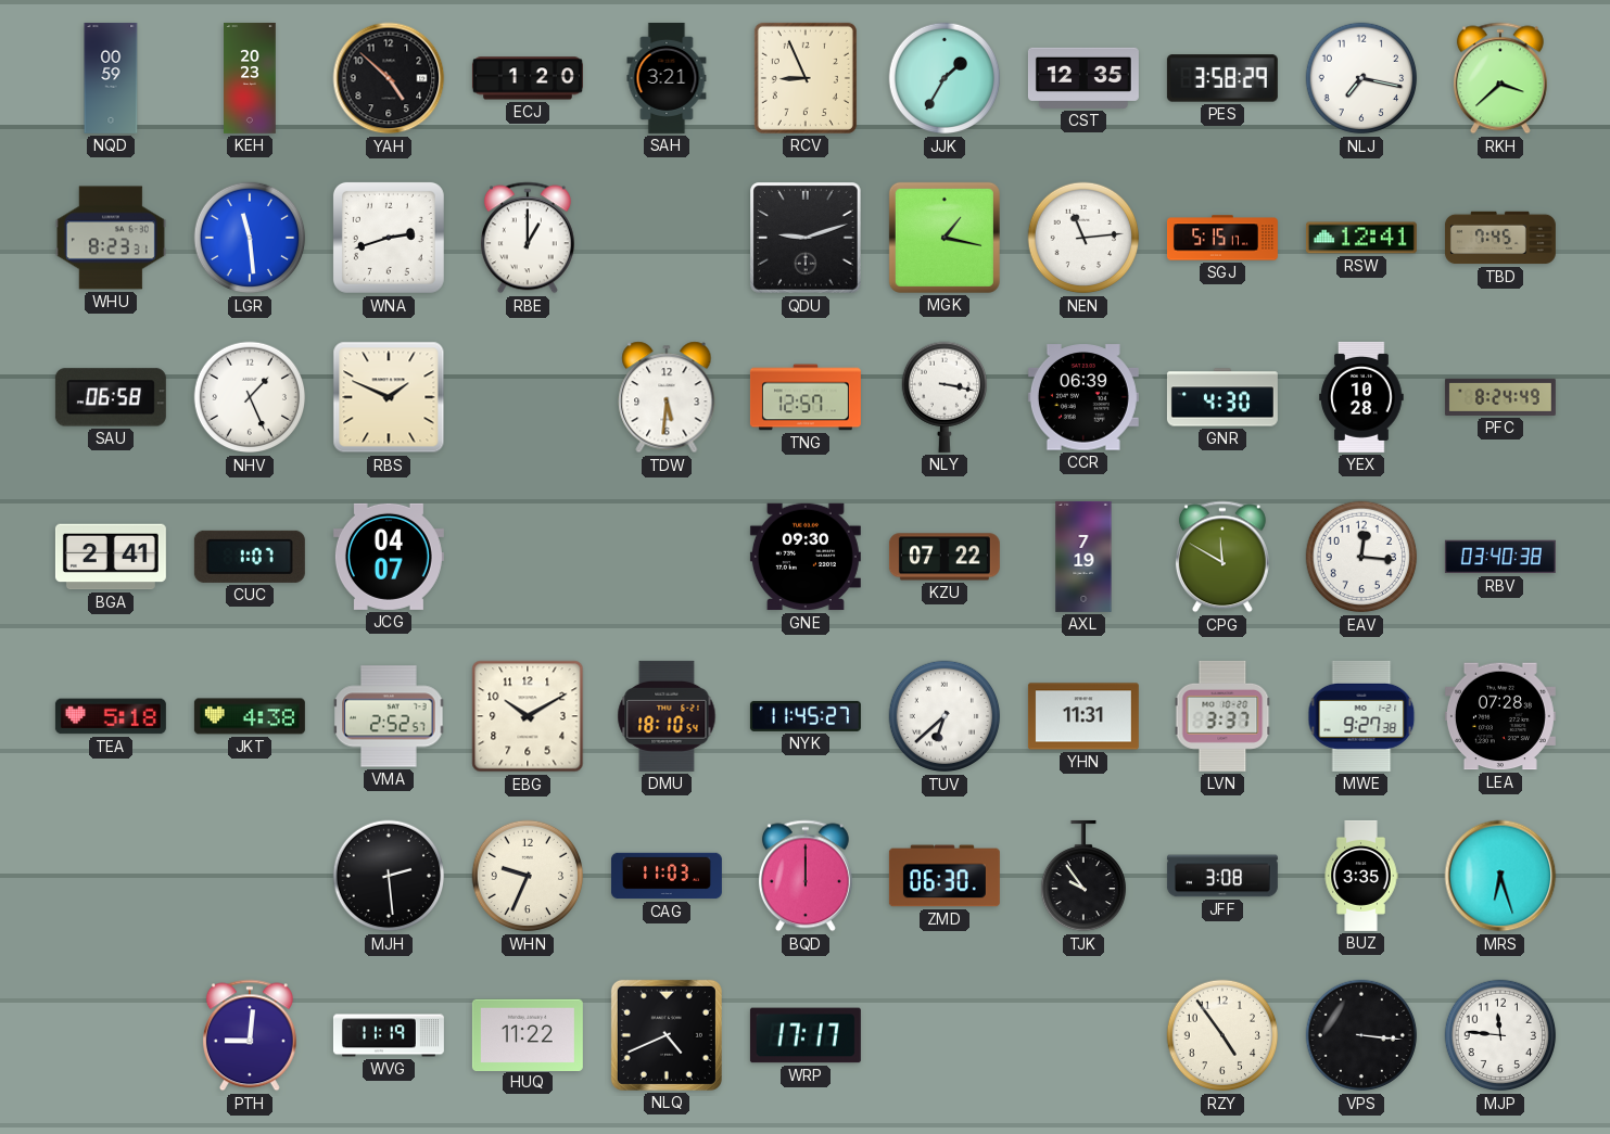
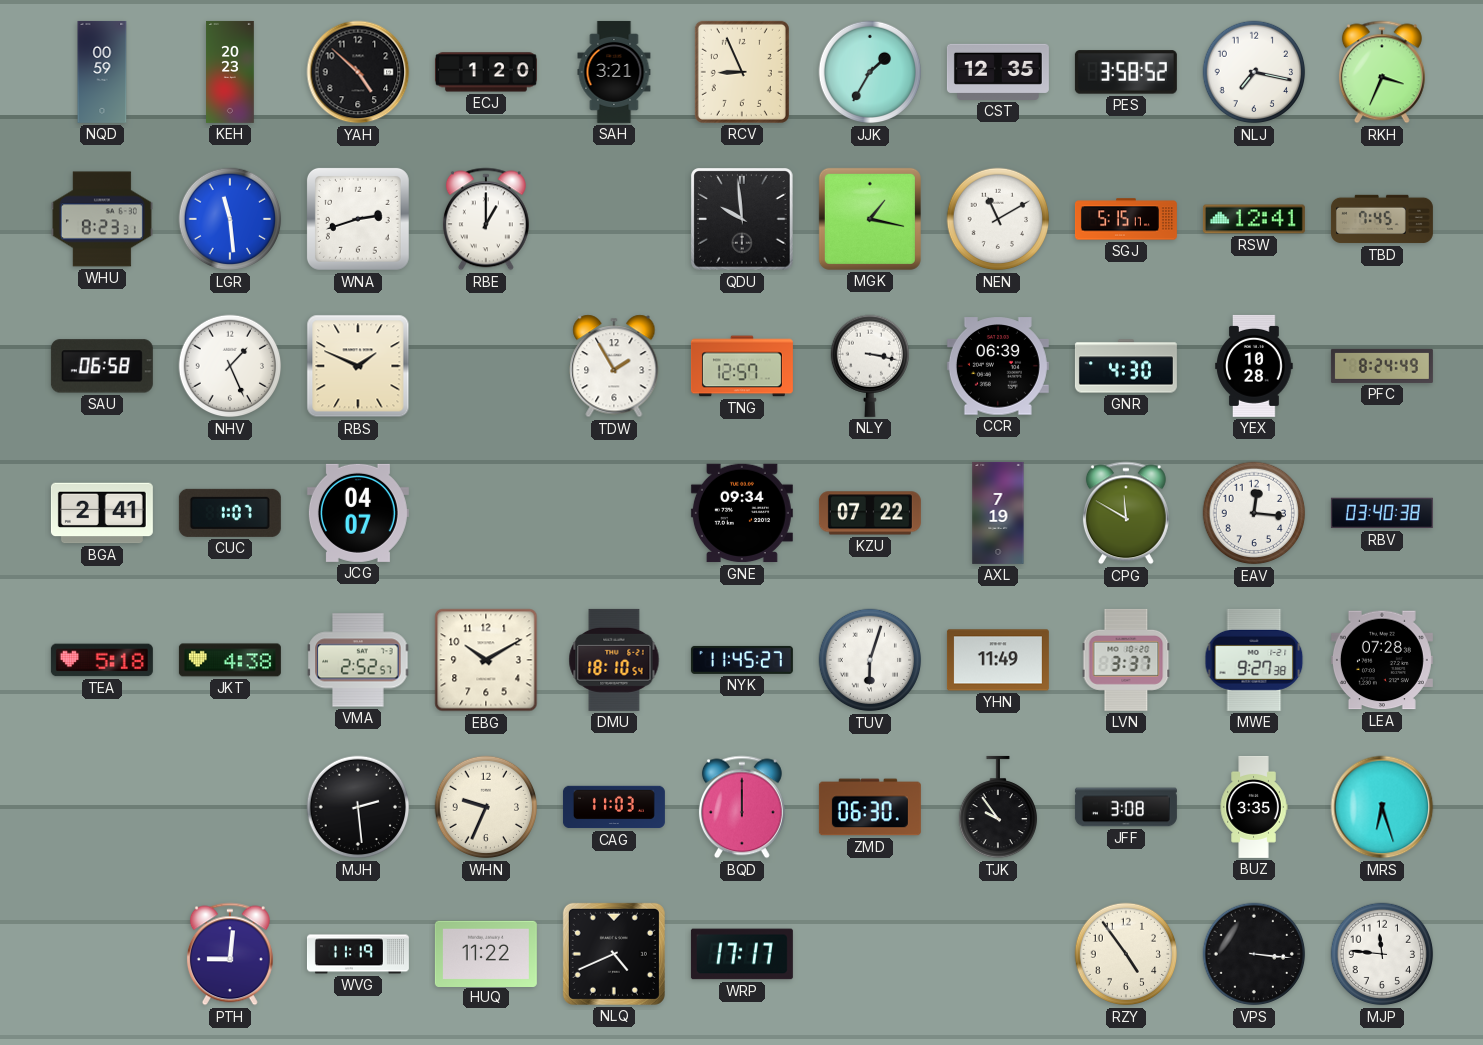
PES: 3:58:29 -> 3:58:52
RKH: 3:38 -> 3:34
QDU: 9:12 -> 9:59
NEN: 11:14 -> 11:10
TDW: 5:31 -> 1:55
GNE: 09:30 -> 09:34
TUV: 6:38 -> 6:03
YHN: 11:31 -> 11:49
